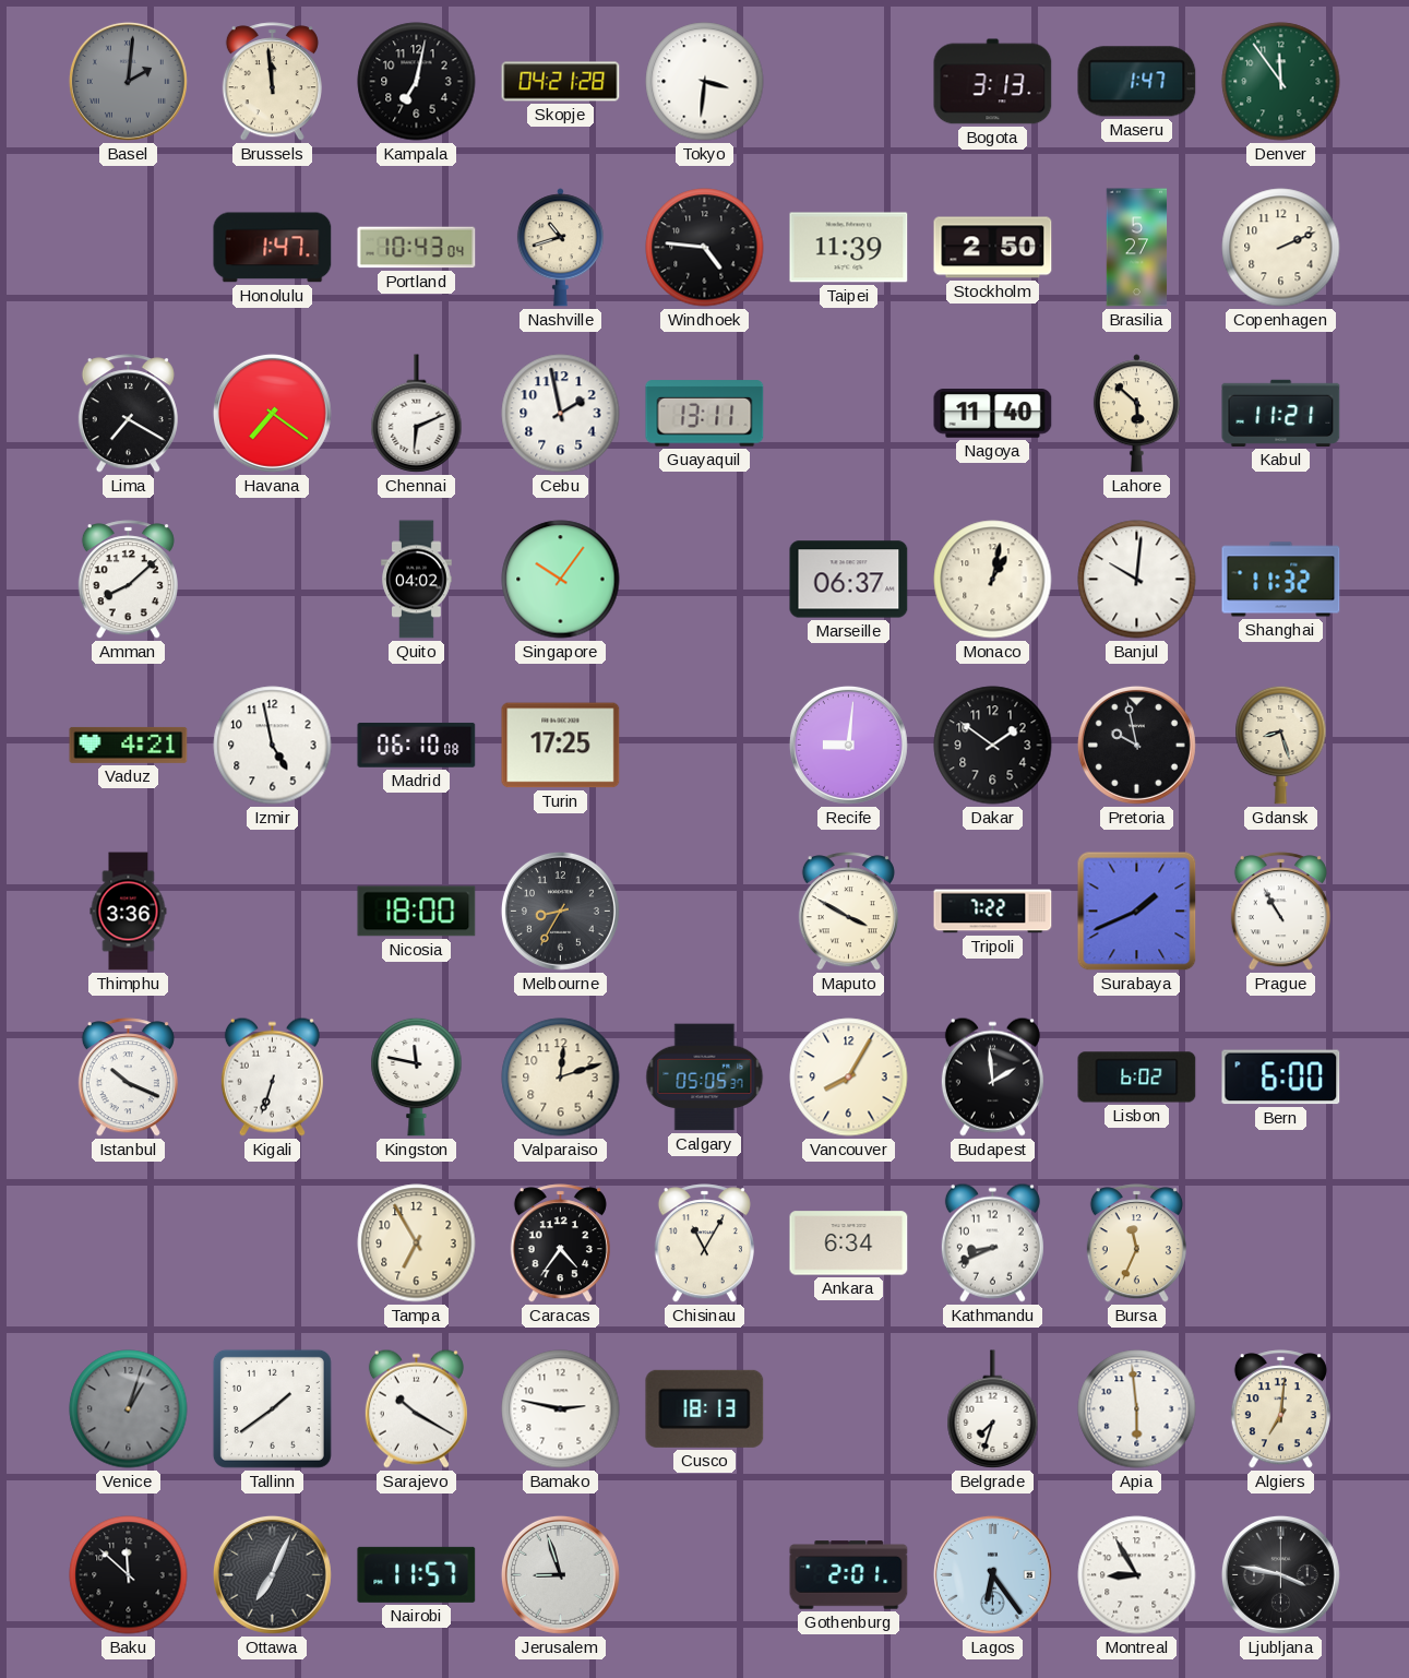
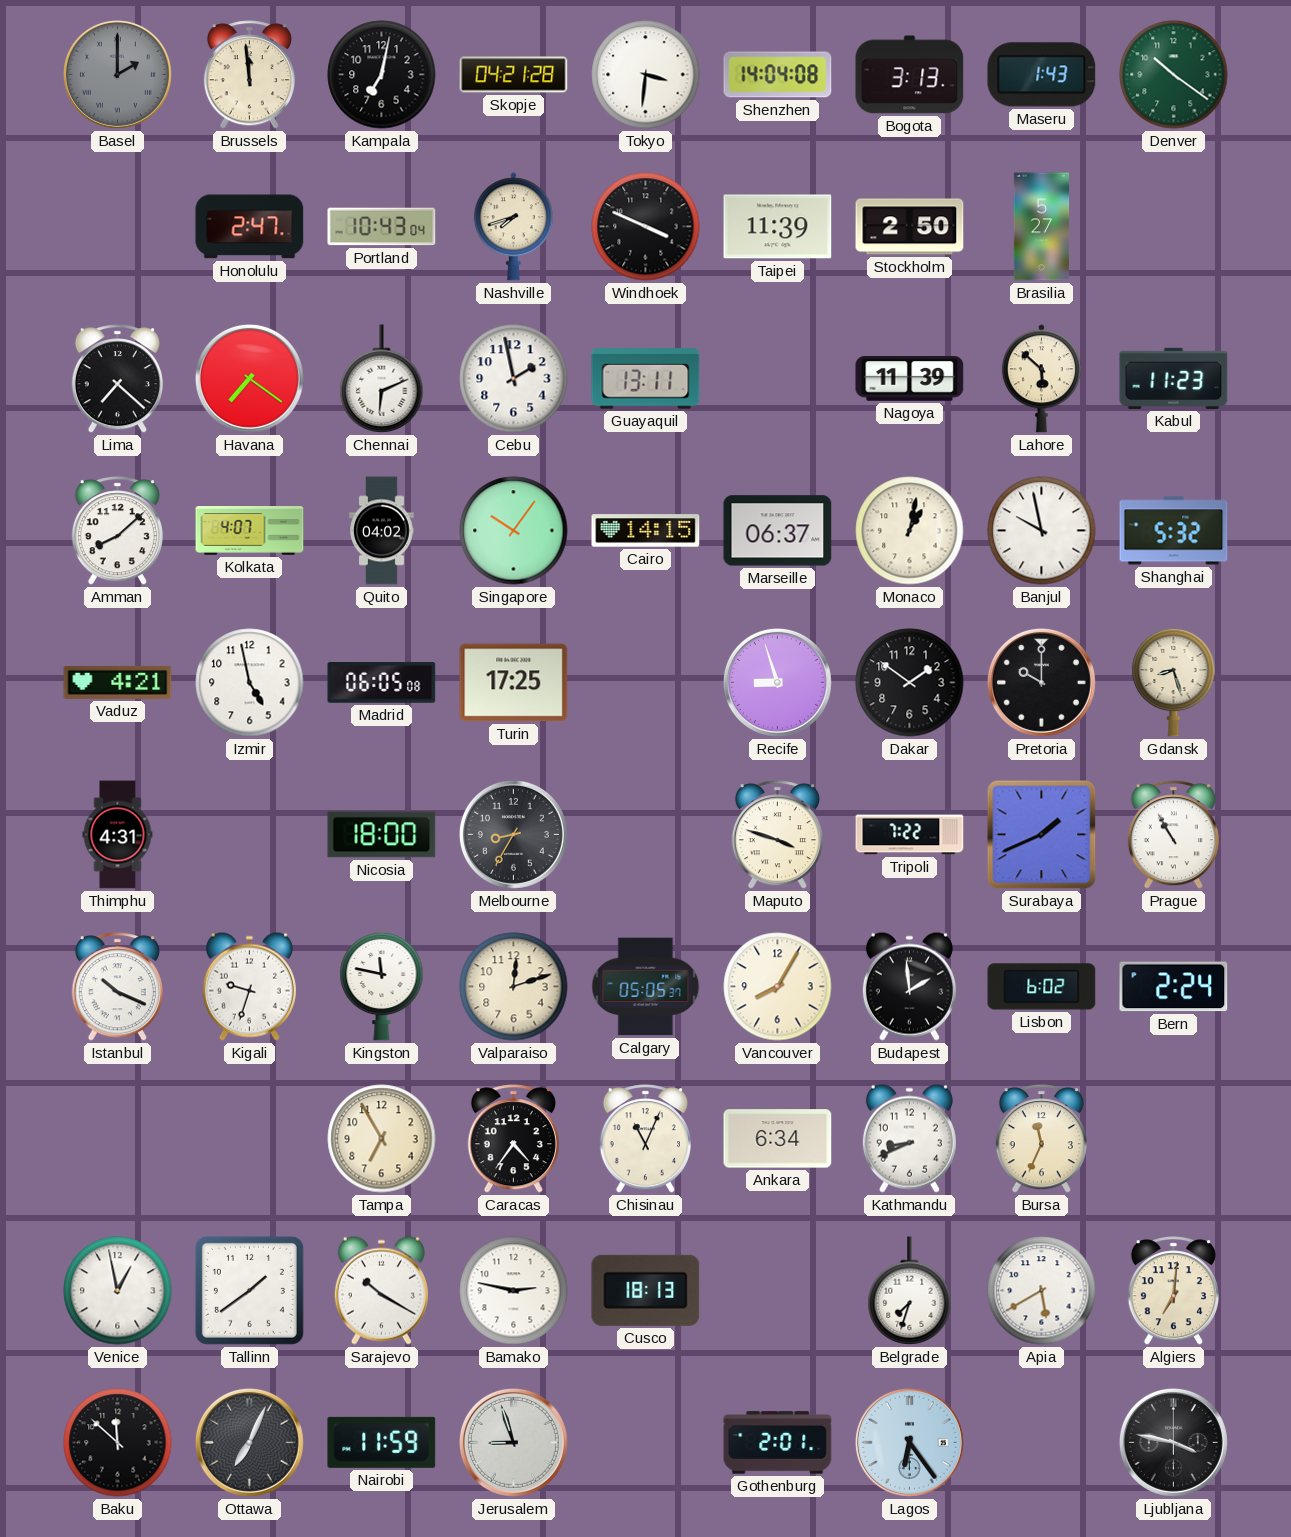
Basel: 2:01 -> 2:00
Shenzhen: none -> 14:04
Maseru: 1:47 -> 1:43
Denver: 11:54 -> 10:21
Honolulu: 1:47 -> 2:47
Nashville: 10:42 -> 7:42
Windhoek: 4:46 -> 3:49
Copenhagen: 2:11 -> none
Lima: 7:20 -> 7:22
Nagoya: 11:40 -> 11:39
Kabul: 11:21 -> 11:23
Kolkata: none -> 4:07
Cairo: none -> 14:15
Banjul: 10:01 -> 9:58
Shanghai: 11:32 -> 5:32
Madrid: 06:10 -> 06:05
Recife: 9:01 -> 8:57
Pretoria: 9:58 -> 10:00
Thimphu: 3:36 -> 4:31
Maputo: 3:50 -> 3:48
Kigali: 6:33 -> 9:33
Bern: 6:00 -> 2:24
Chisinau: 11:05 -> 11:04
Venice: 1:03 -> 12:58
Venice dial: grey -> white
Apia: 5:59 -> 5:40
Nairobi: 11:57 -> 11:59
Montreal: 8:55 -> none
